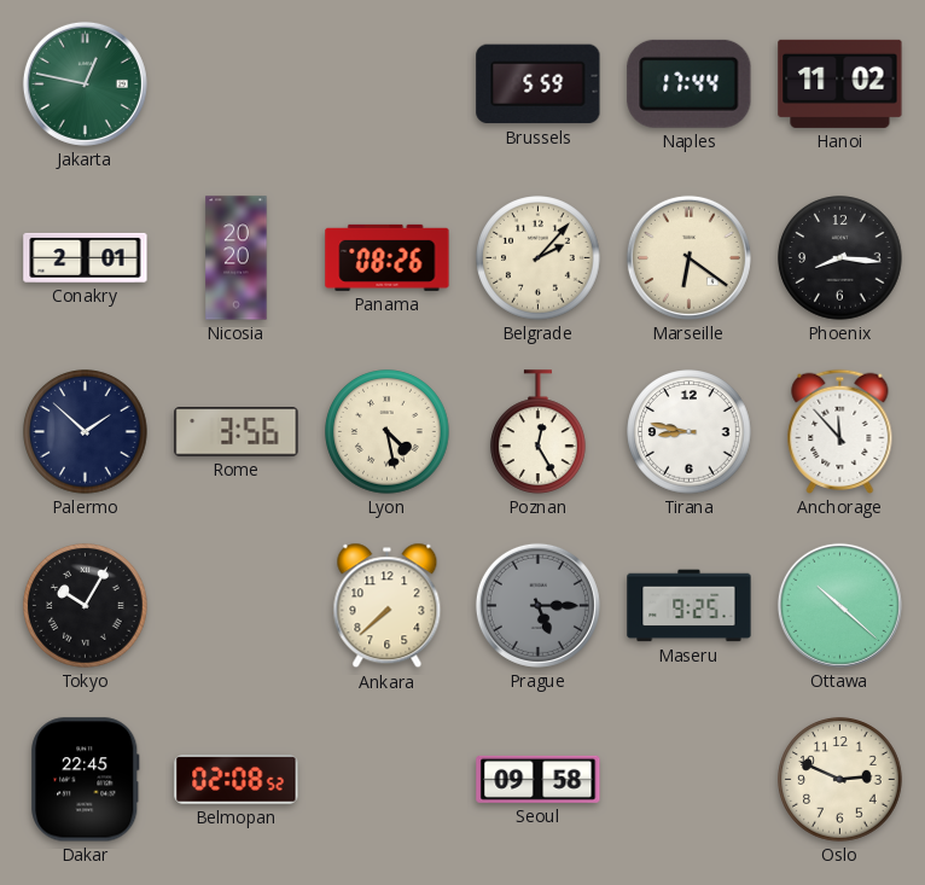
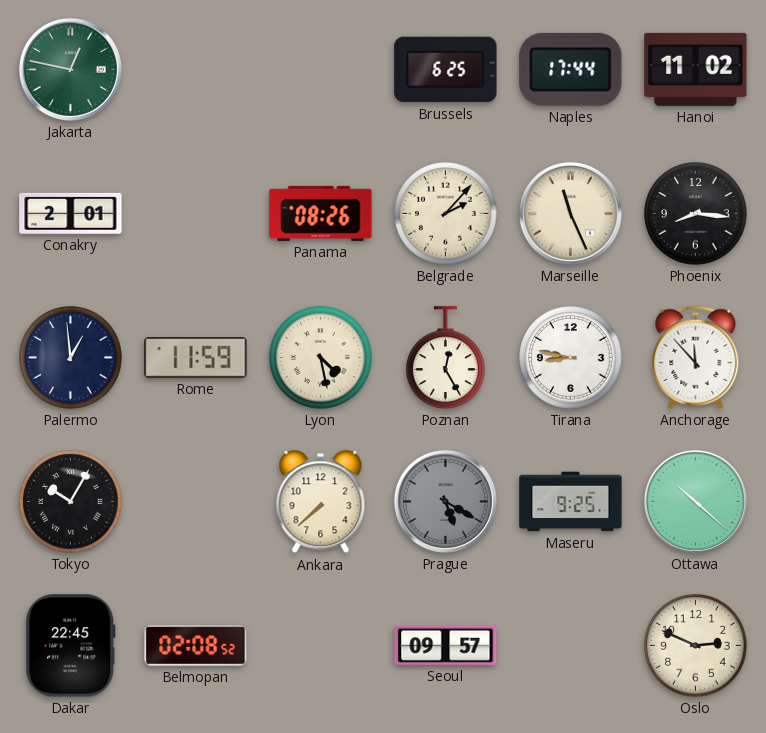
Brussels: 5:59 -> 6:25
Nicosia: 20:20 -> none
Marseille: 6:21 -> 11:26
Palermo: 1:52 -> 12:59
Rome: 3:56 -> 11:59
Prague: 5:15 -> 5:20
Seoul: 09:58 -> 09:57
